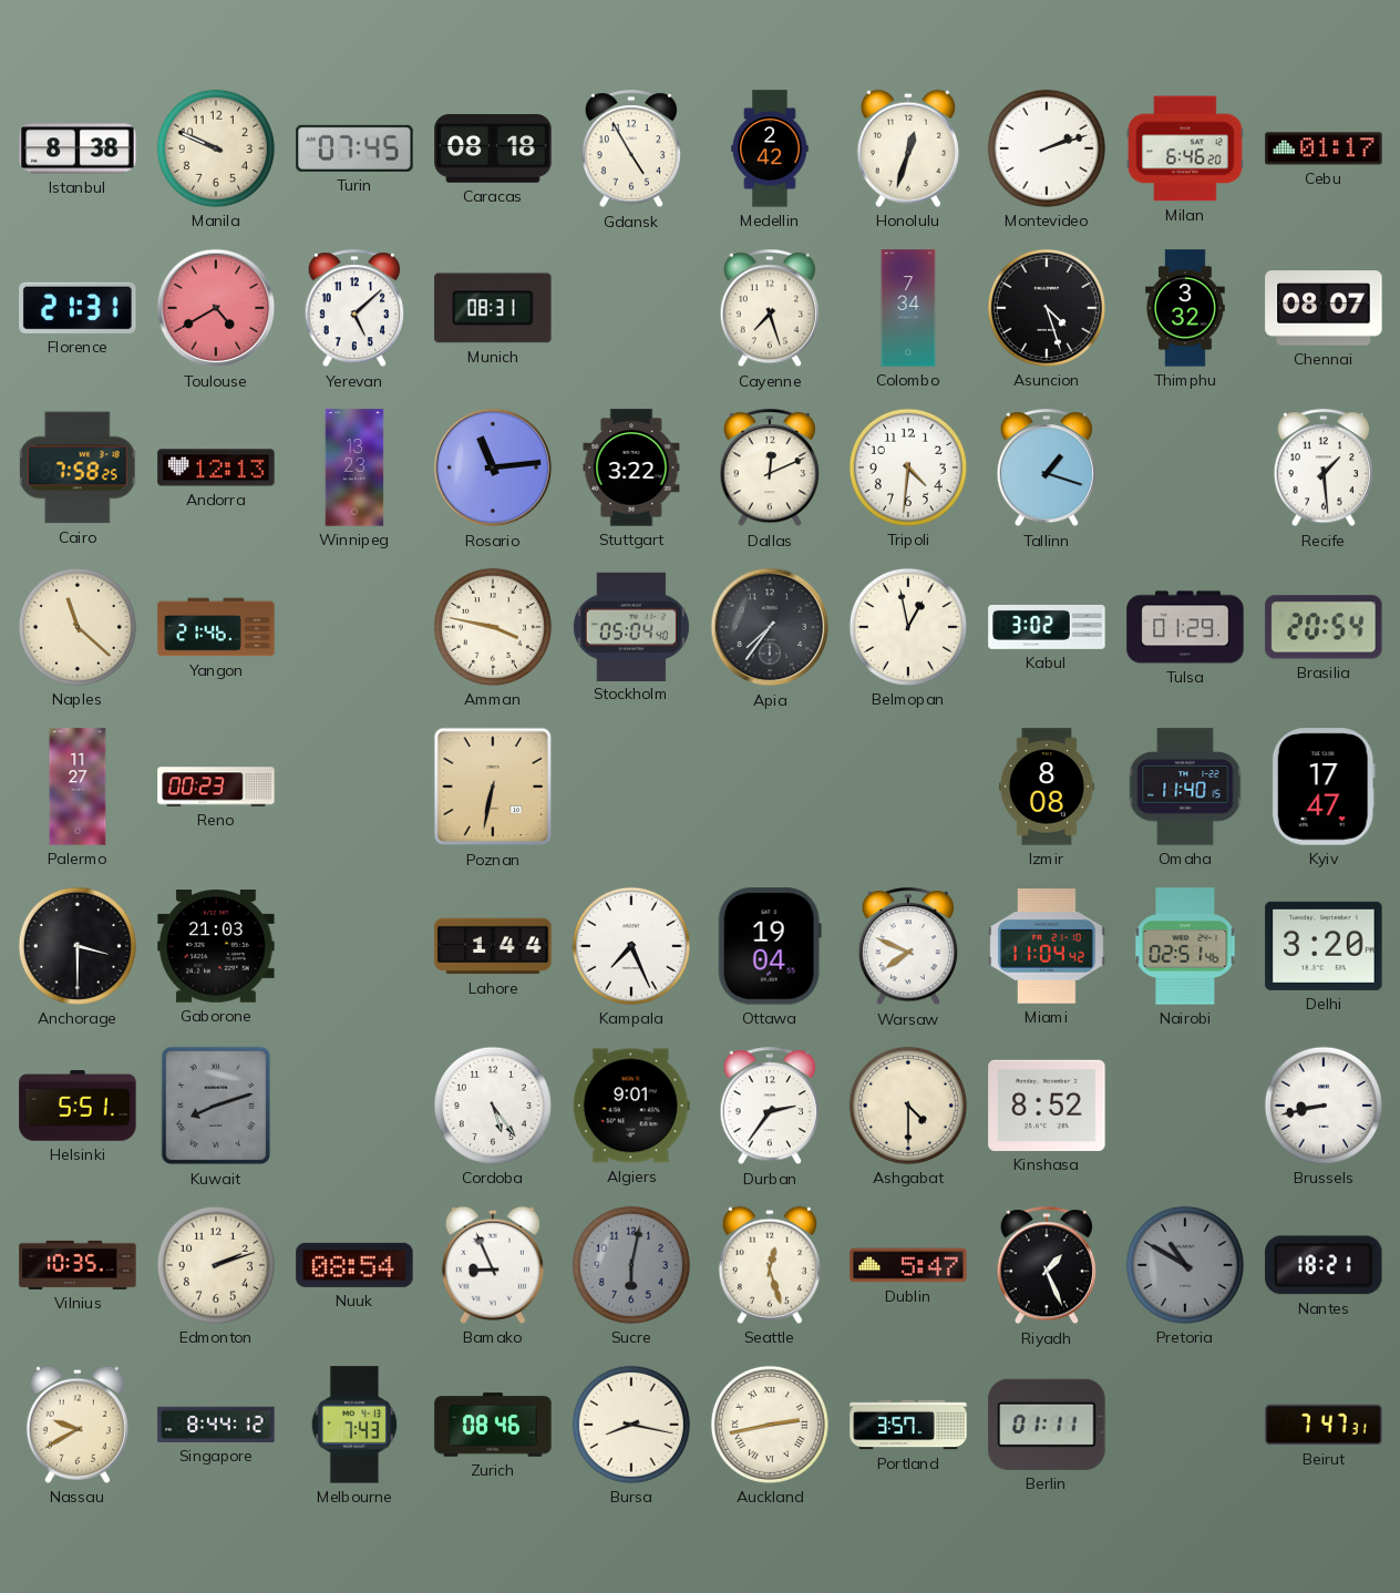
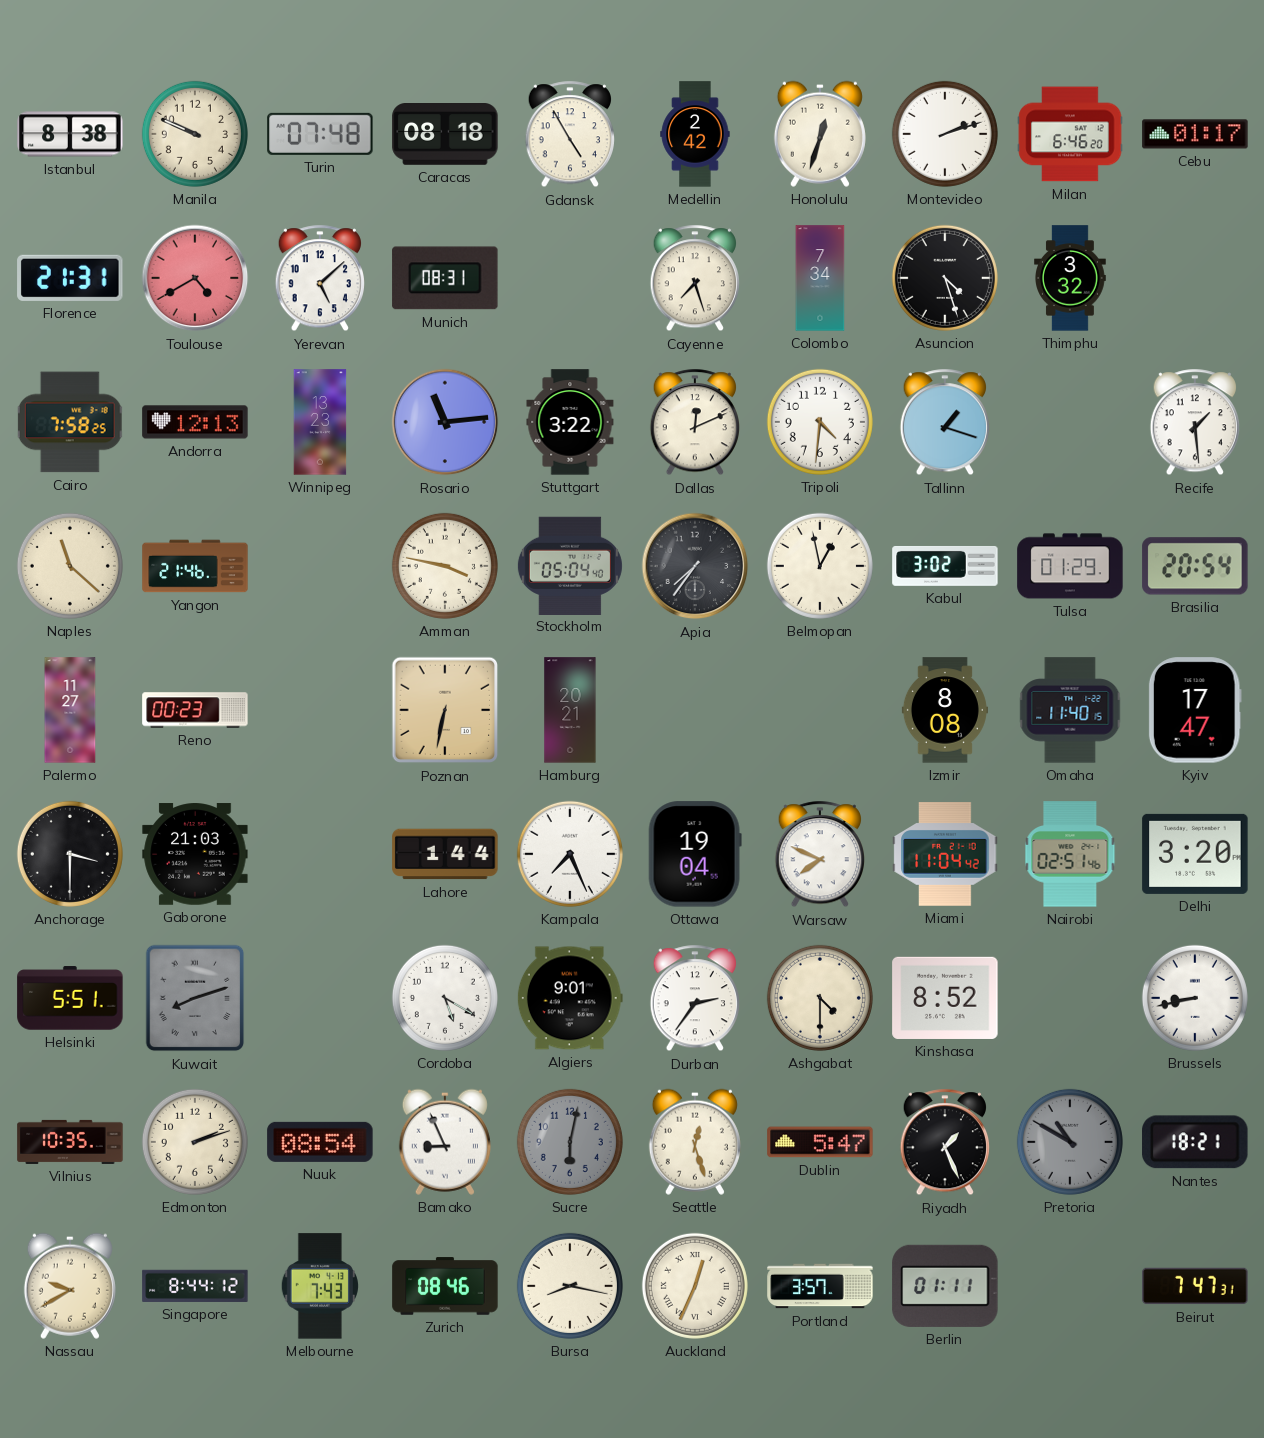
Turin: 07:45 -> 07:48
Chennai: 08:07 -> none
Hamburg: none -> 20:21
Cordoba: 5:24 -> 5:20
Auckland: 2:43 -> 12:34
